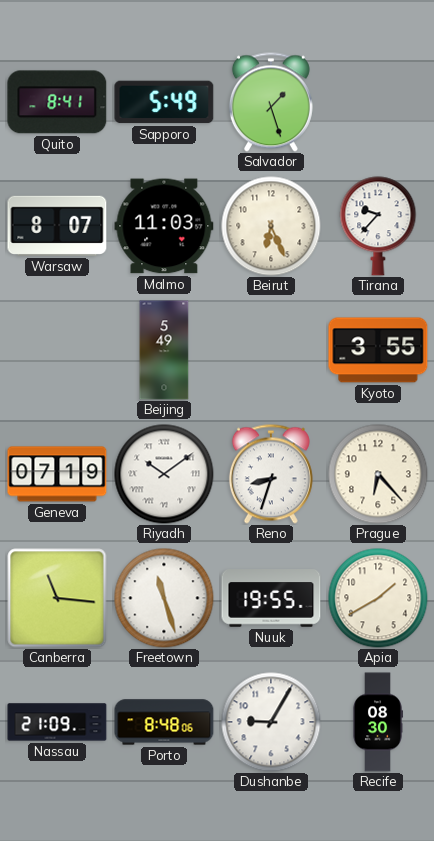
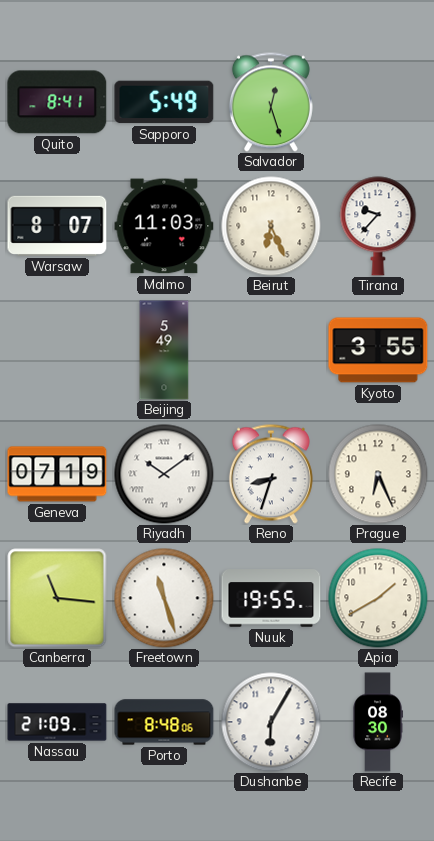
Salvador: 1:27 -> 12:27
Prague: 6:23 -> 6:26
Dushanbe: 9:05 -> 6:05
